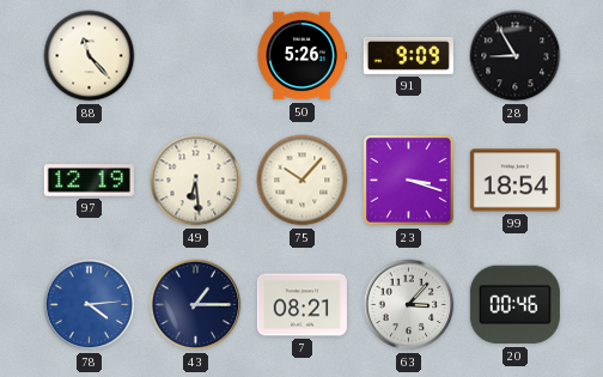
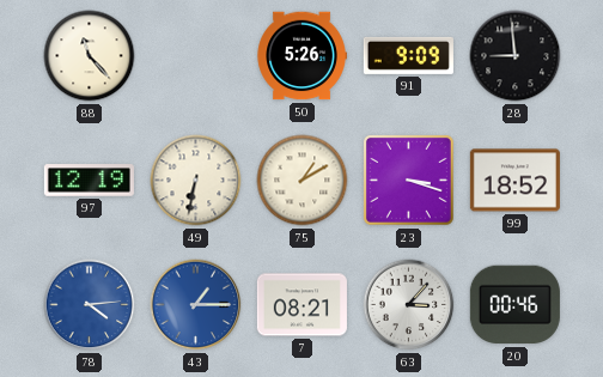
28: 8:55 -> 8:59
49: 6:29 -> 6:32
75: 10:07 -> 1:10
99: 18:54 -> 18:52
43 dial: navy -> blue
